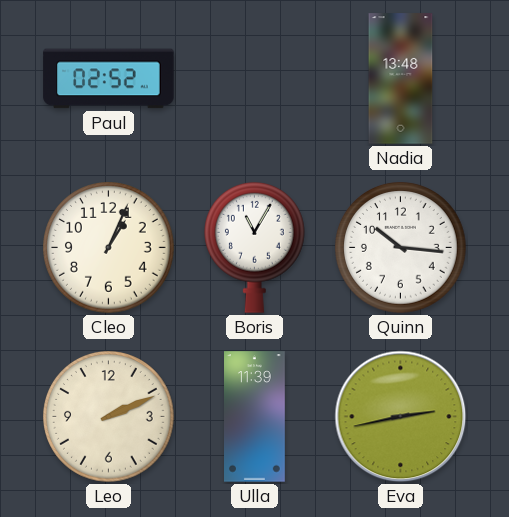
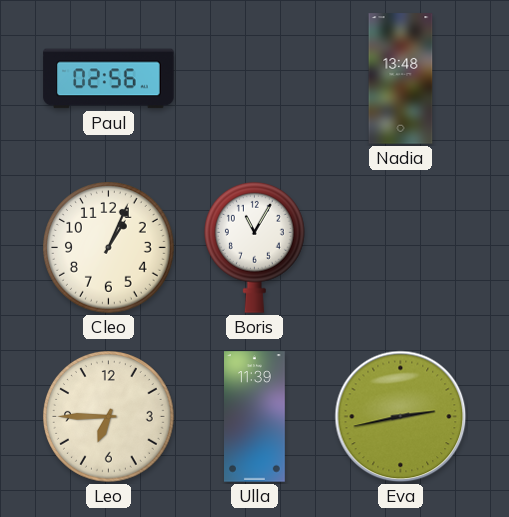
Paul: 02:52 -> 02:56
Quinn: 10:16 -> none
Leo: 2:11 -> 6:45
